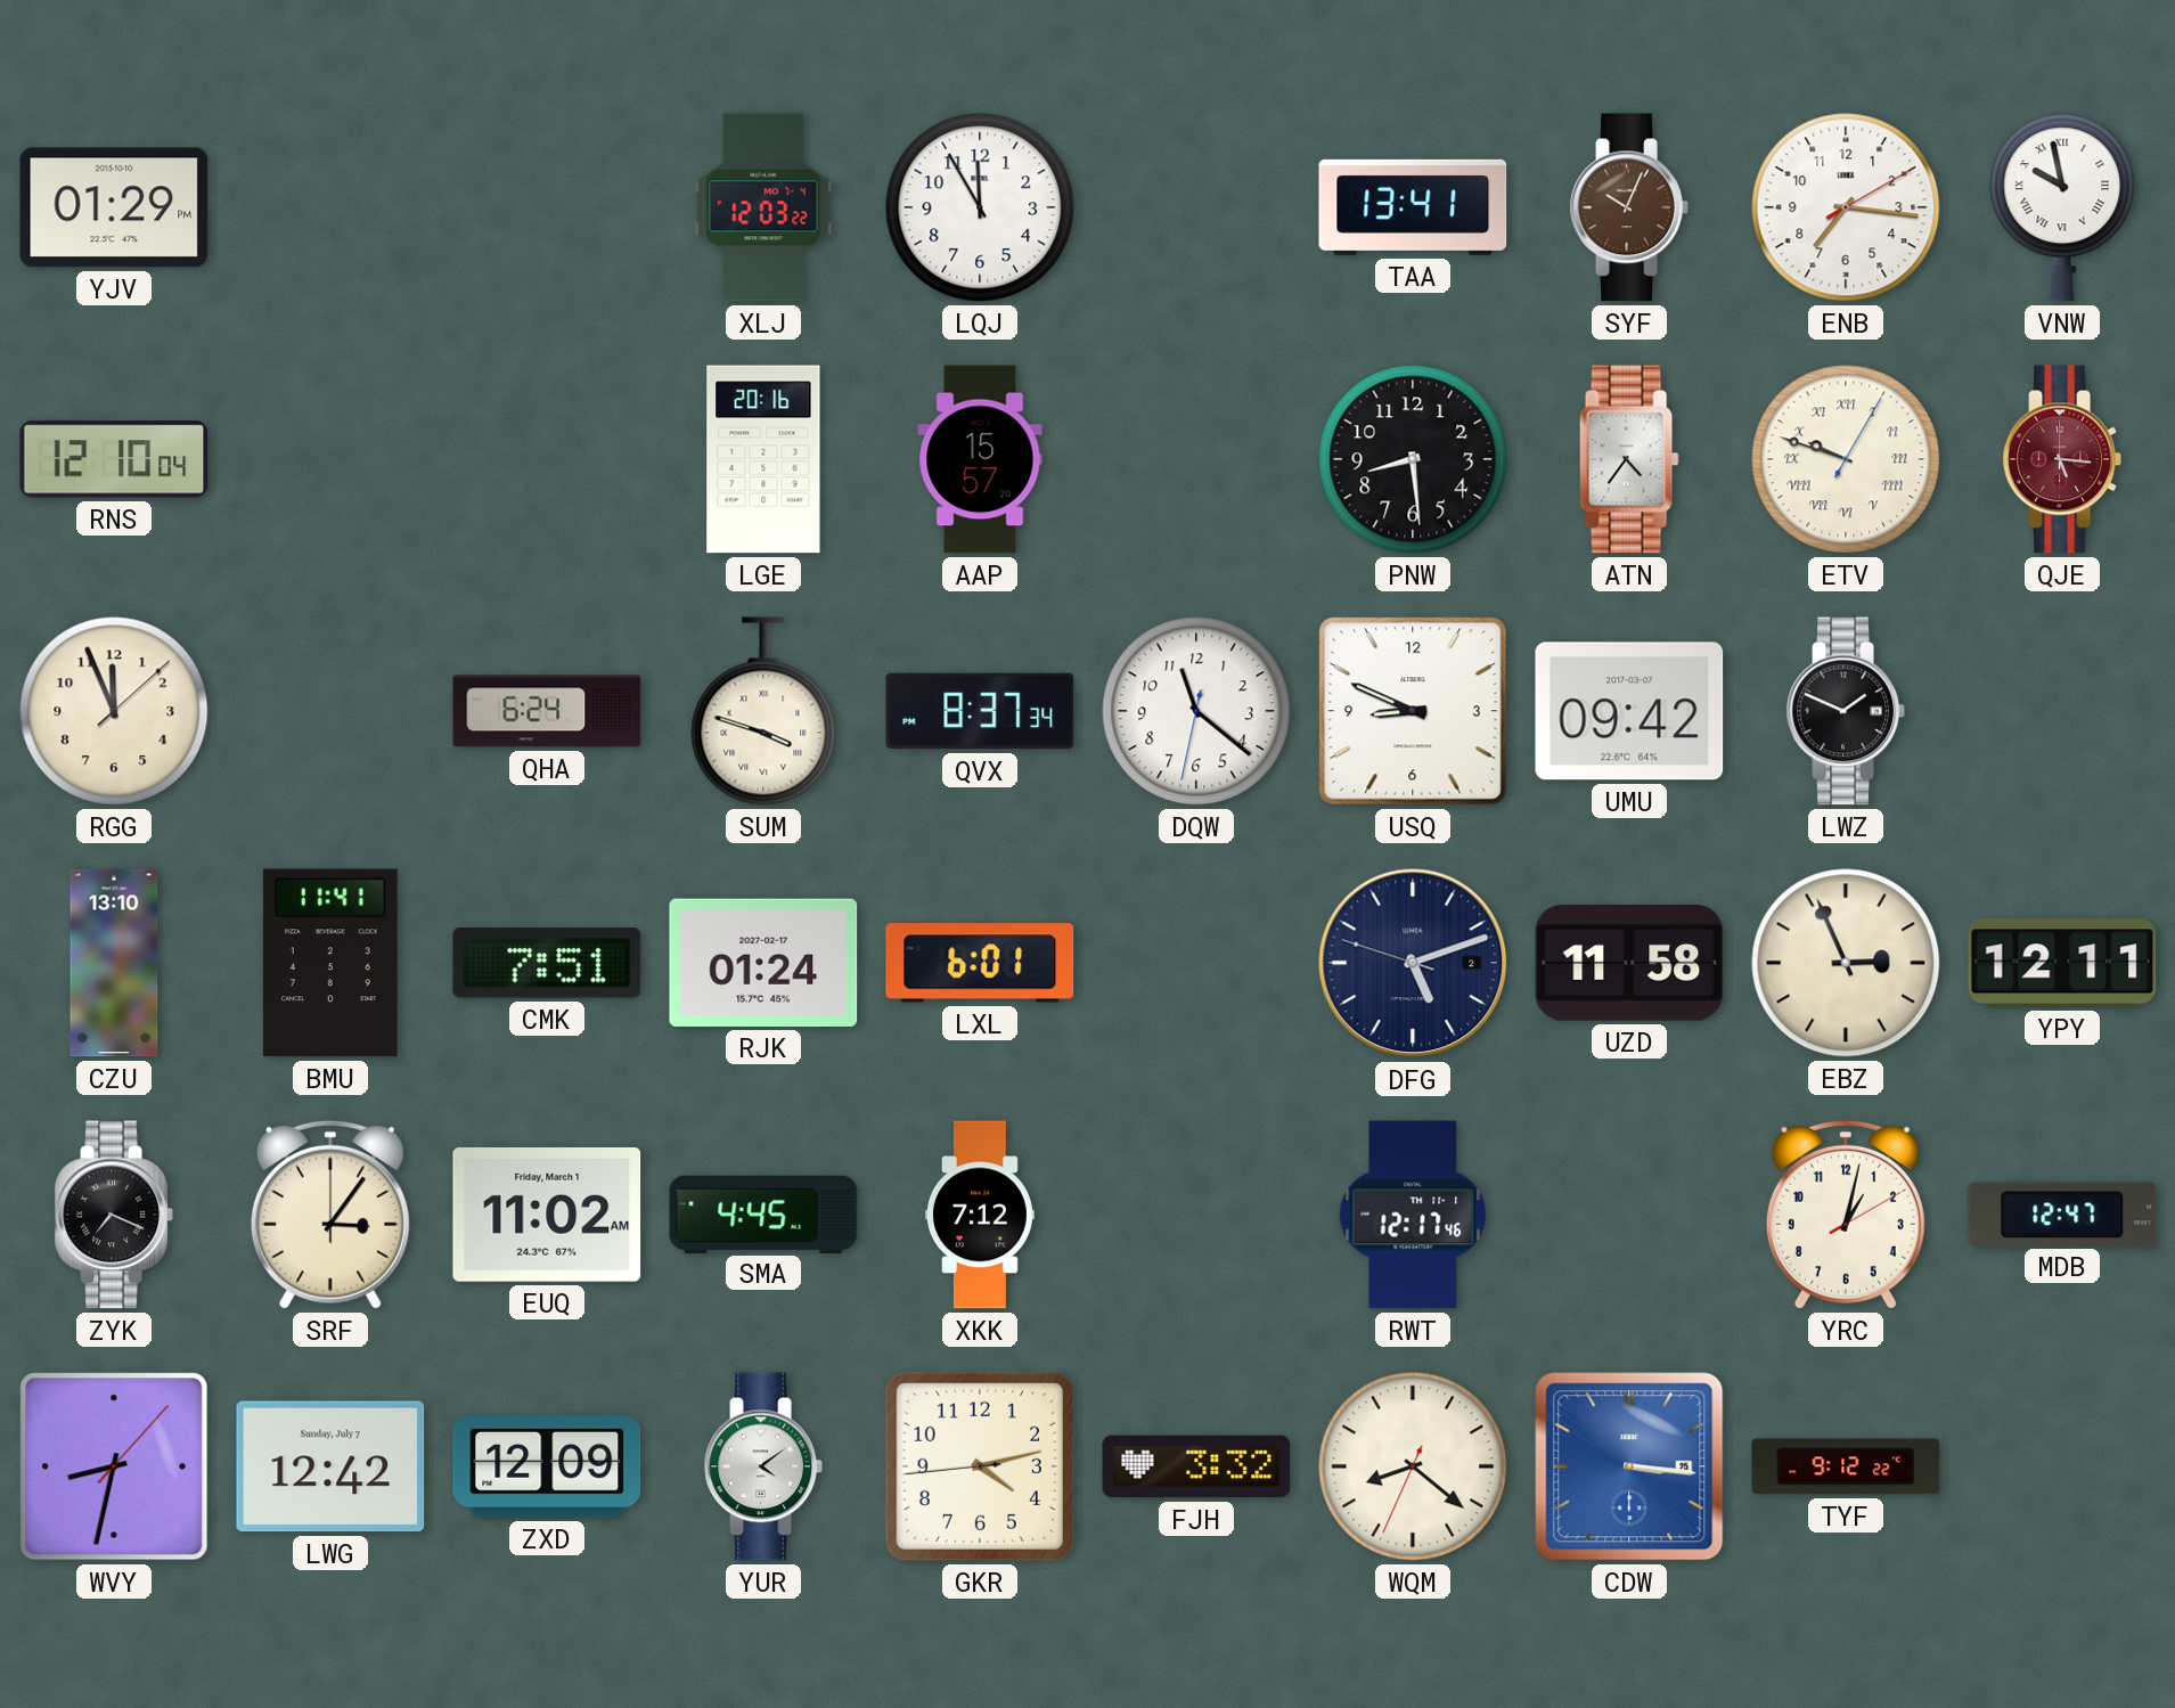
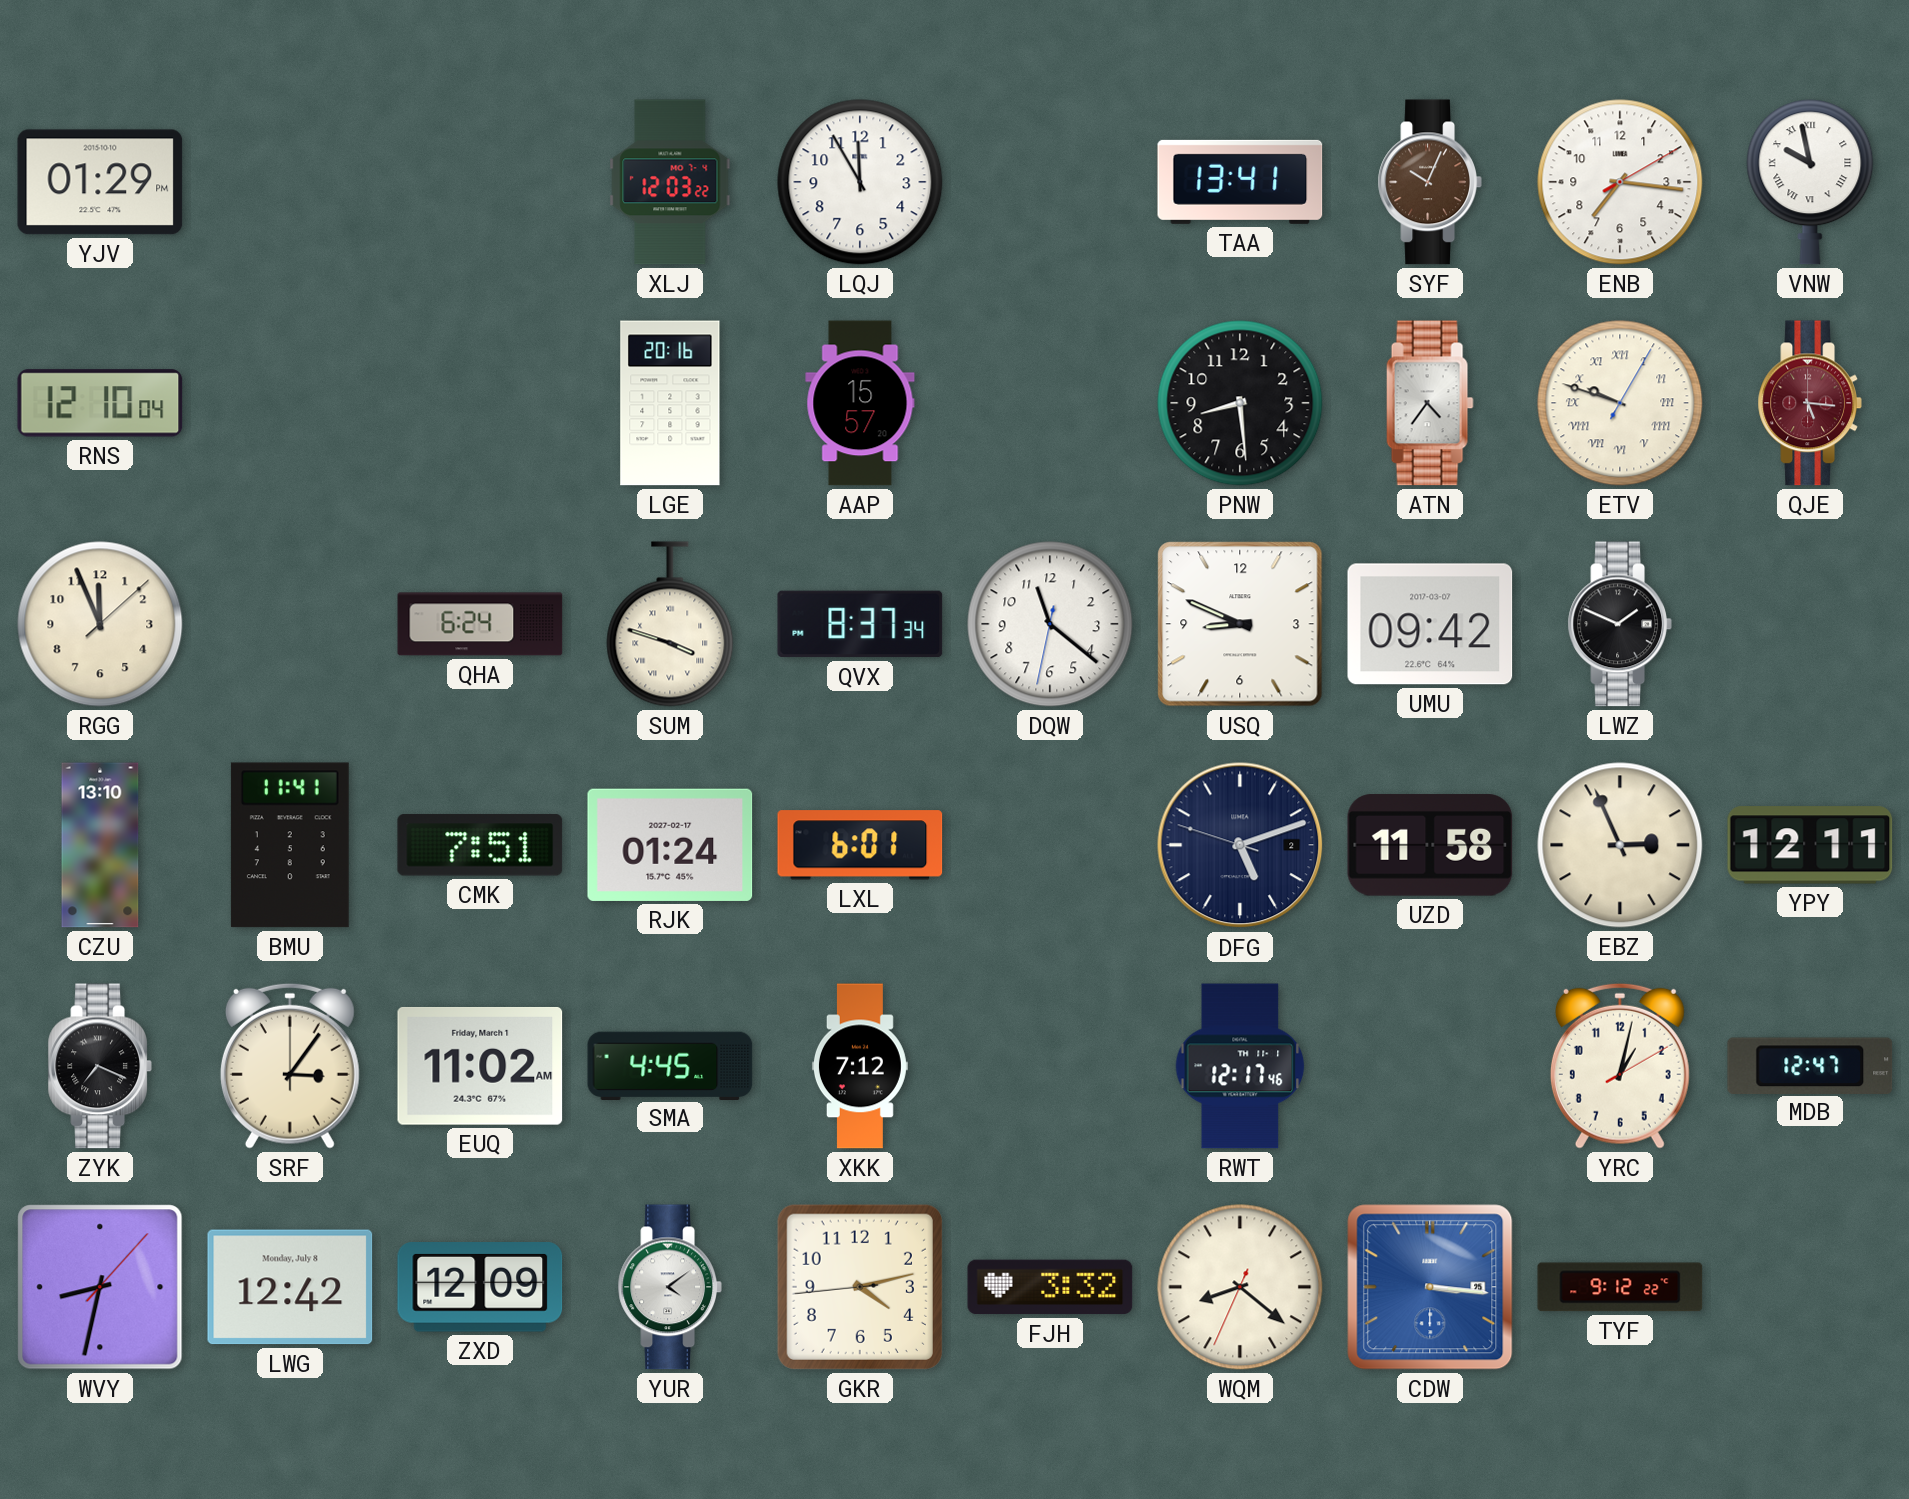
LWG date: Sunday, July 7 -> Monday, July 8
